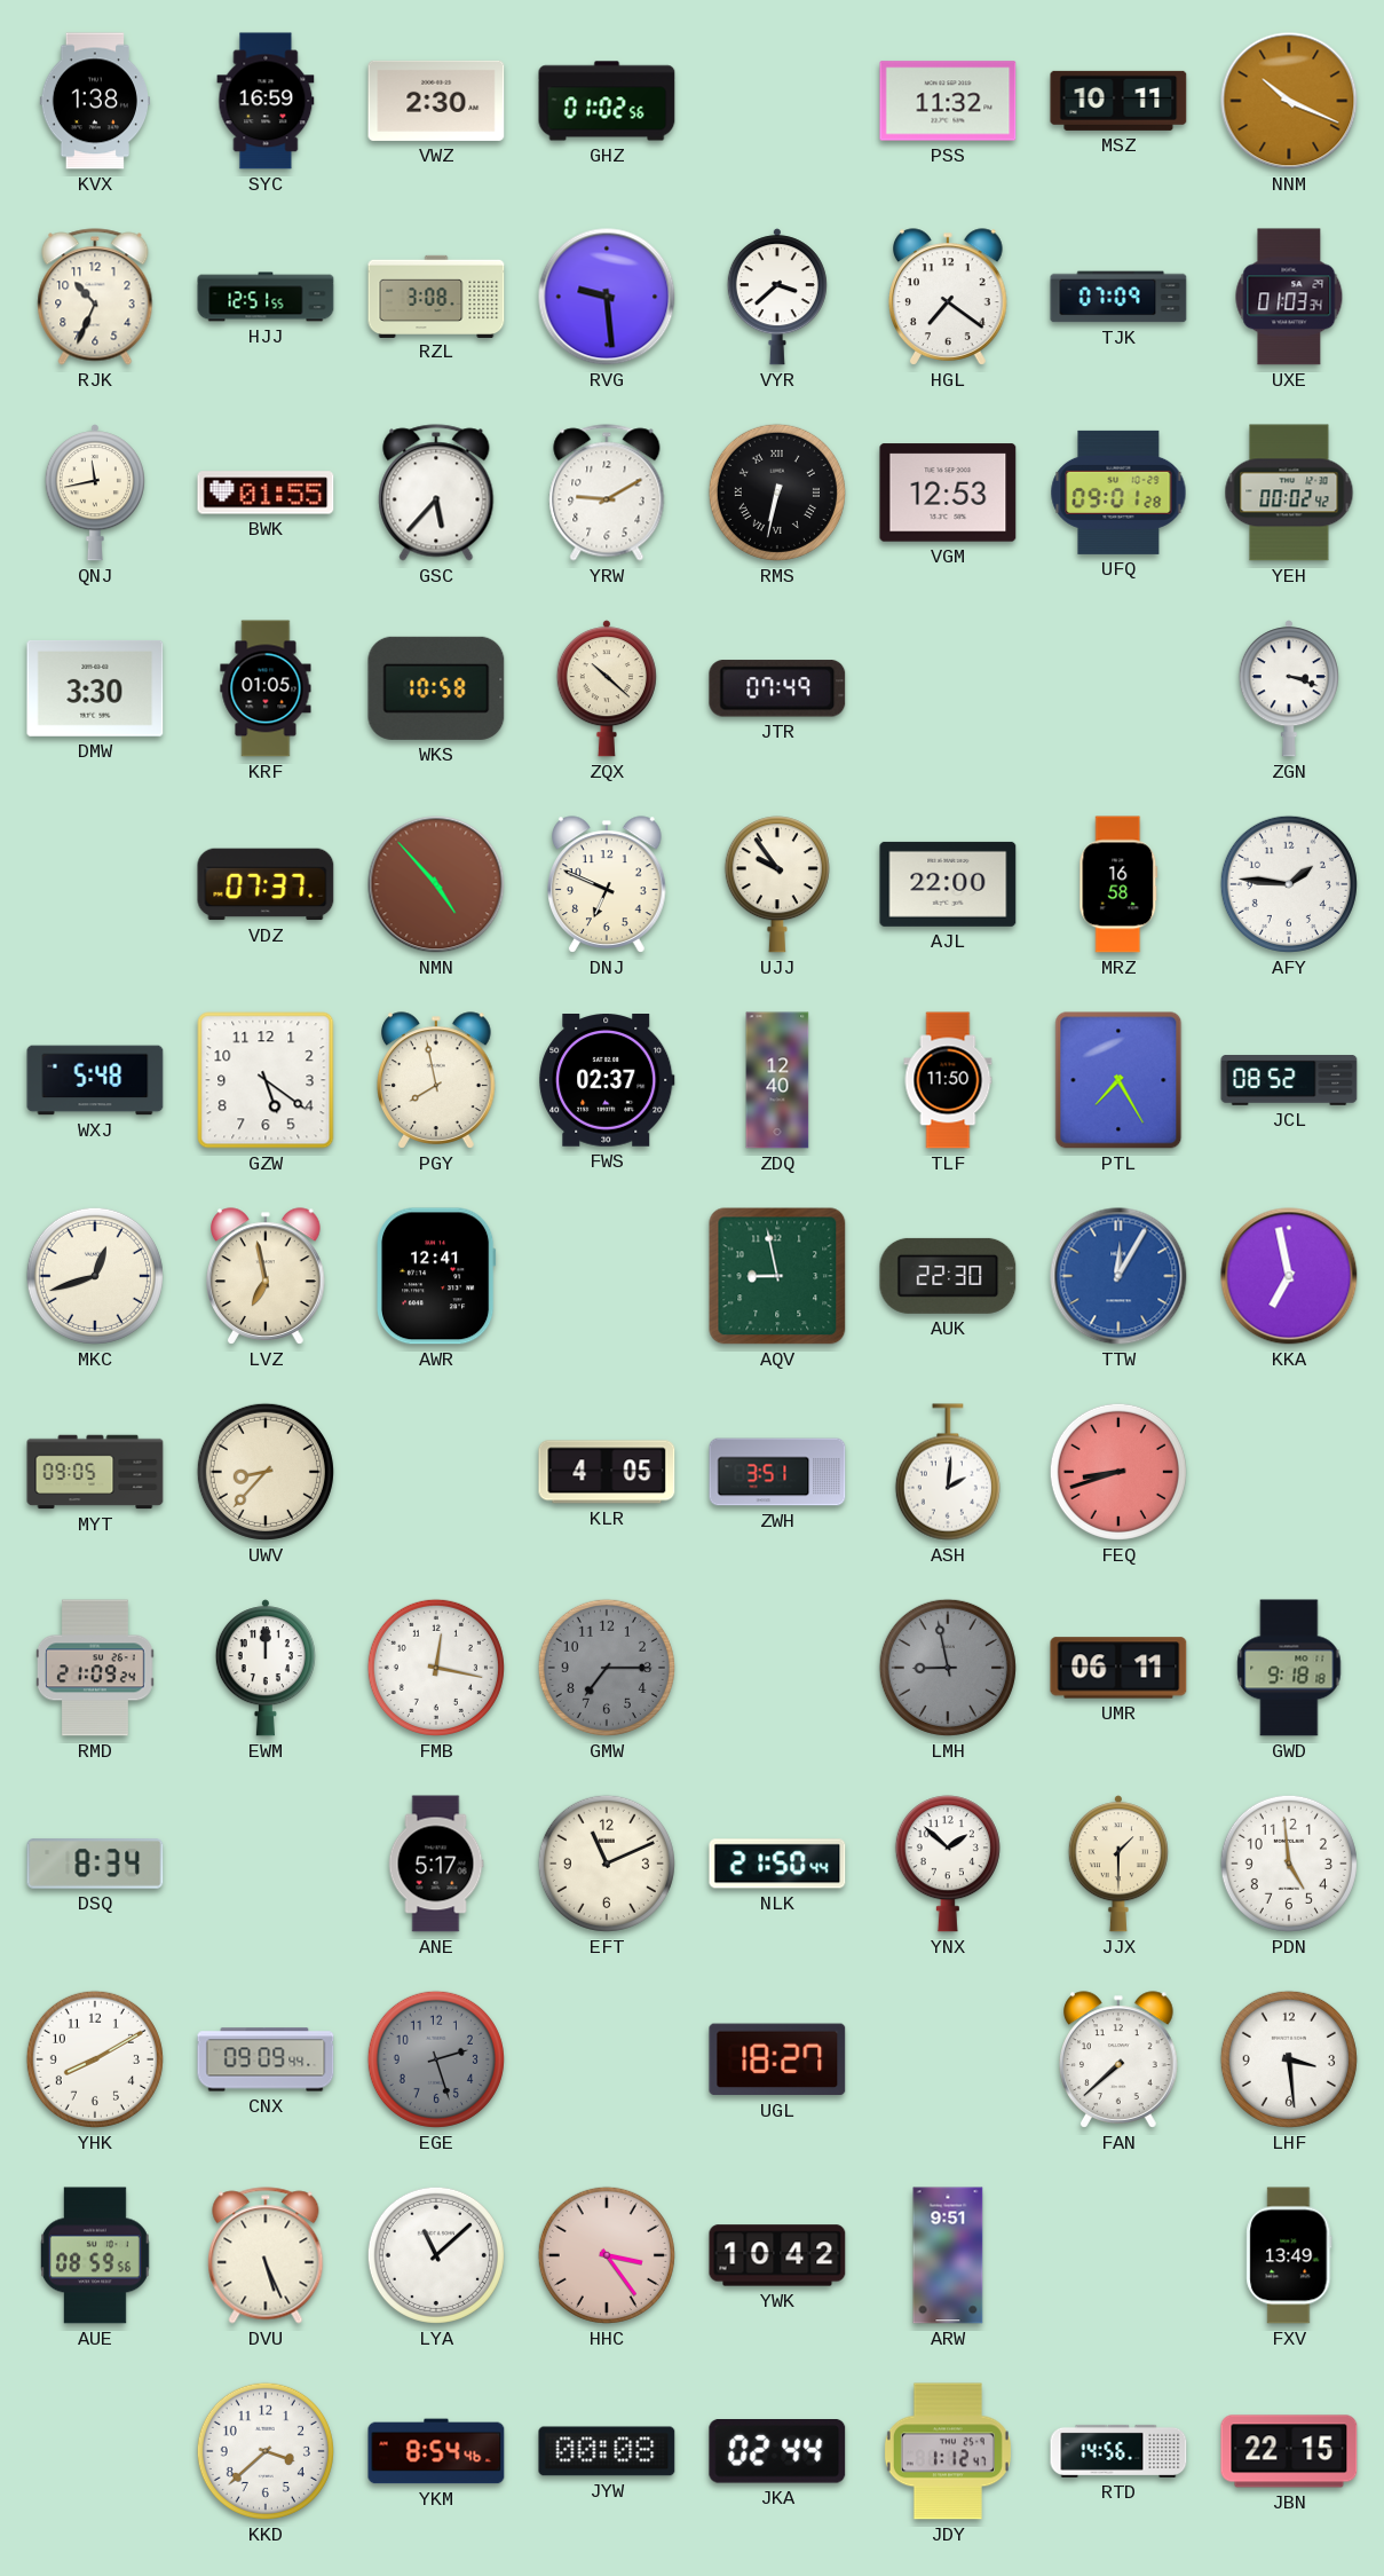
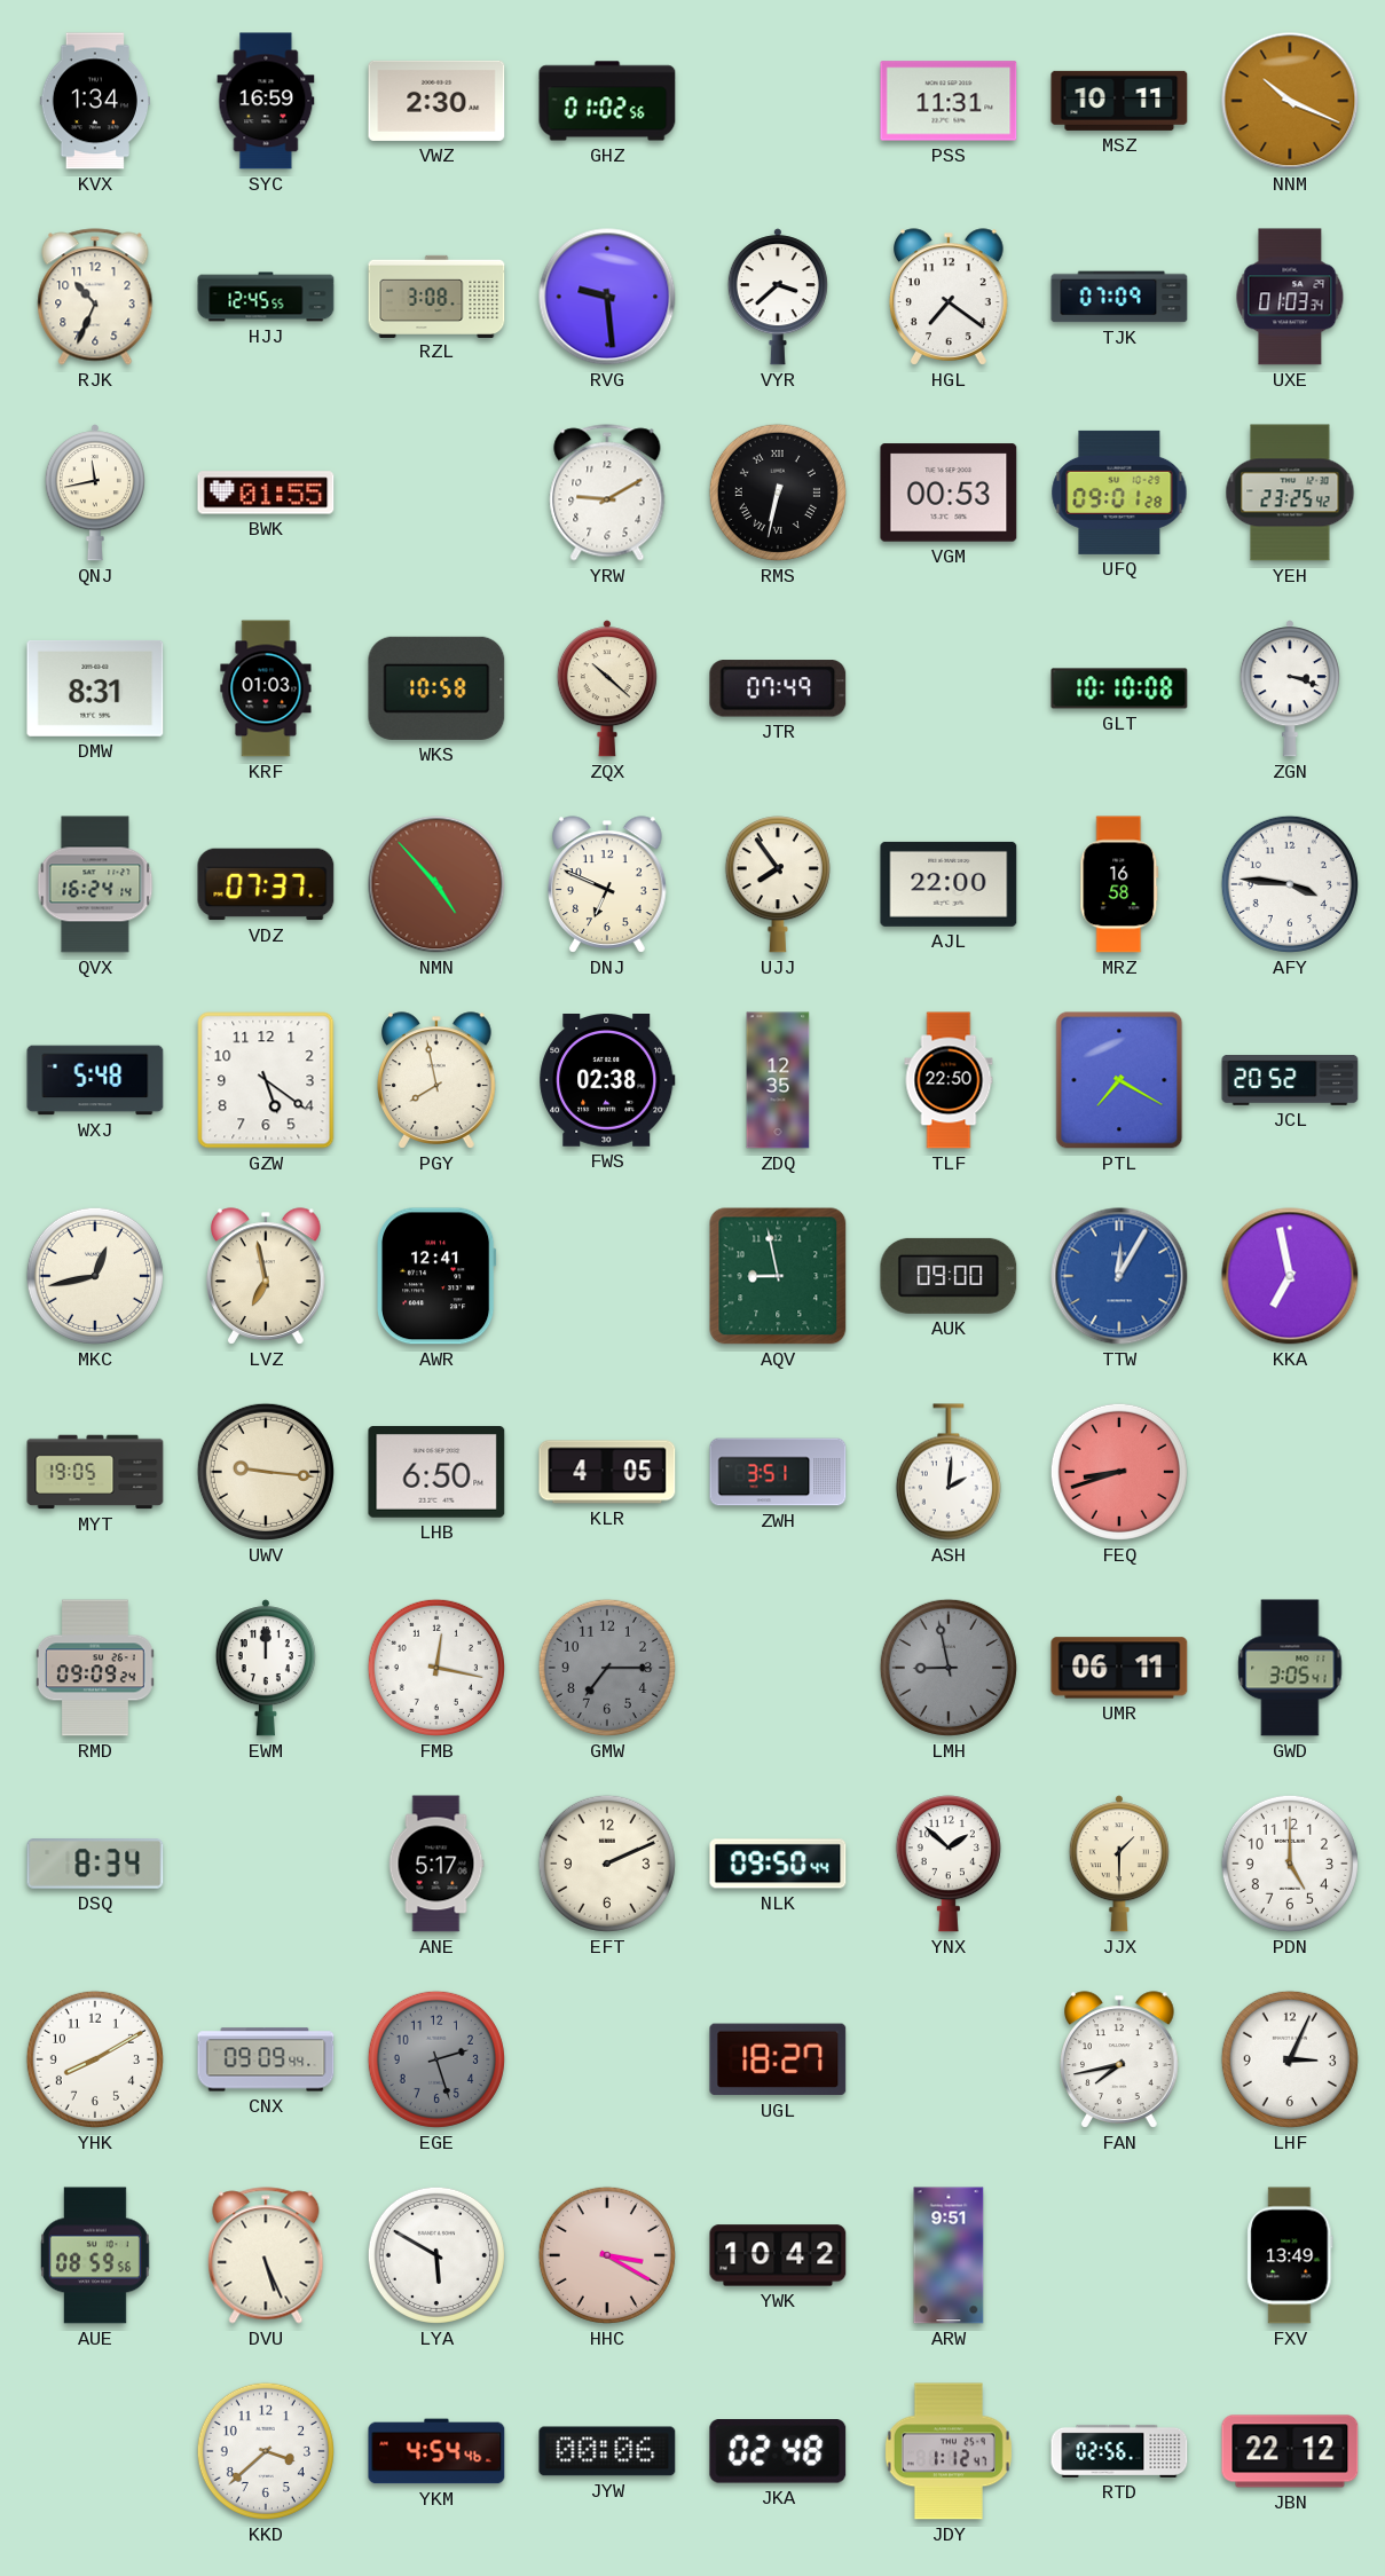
KVX: 1:38 -> 1:34
PSS: 11:32 -> 11:31
HJJ: 12:51 -> 12:45
GSC: 5:37 -> none
VGM: 12:53 -> 00:53
YEH: 00:02 -> 23:25
DMW: 3:30 -> 8:31
KRF: 01:05 -> 01:03
GLT: none -> 10:10
QVX: none -> 16:24
UJJ: 9:54 -> 7:54
AFY: 1:46 -> 3:46
FWS: 02:37 -> 02:38
ZDQ: 12:40 -> 12:35
TLF: 11:50 -> 22:50
PTL: 7:25 -> 7:20
JCL: 08:52 -> 20:52
MKC: 12:42 -> 12:43
AUK: 22:30 -> 09:00
MYT: 09:05 -> 19:05
UWV: 8:37 -> 9:16
LHB: none -> 6:50
RMD: 21:09 -> 09:09
GWD: 9:18 -> 3:05
EFT: 11:11 -> 2:11
NLK: 21:50 -> 09:50
PDN: 4:59 -> 5:00
FAN: 7:38 -> 7:43
LHF: 3:29 -> 3:04
LYA: 11:08 -> 5:50
HHC: 3:24 -> 3:20
YKM: 8:54 -> 4:54
JYW: 00:08 -> 00:06
JKA: 02:44 -> 02:48
RTD: 14:56 -> 02:56
JBN: 22:15 -> 22:12
